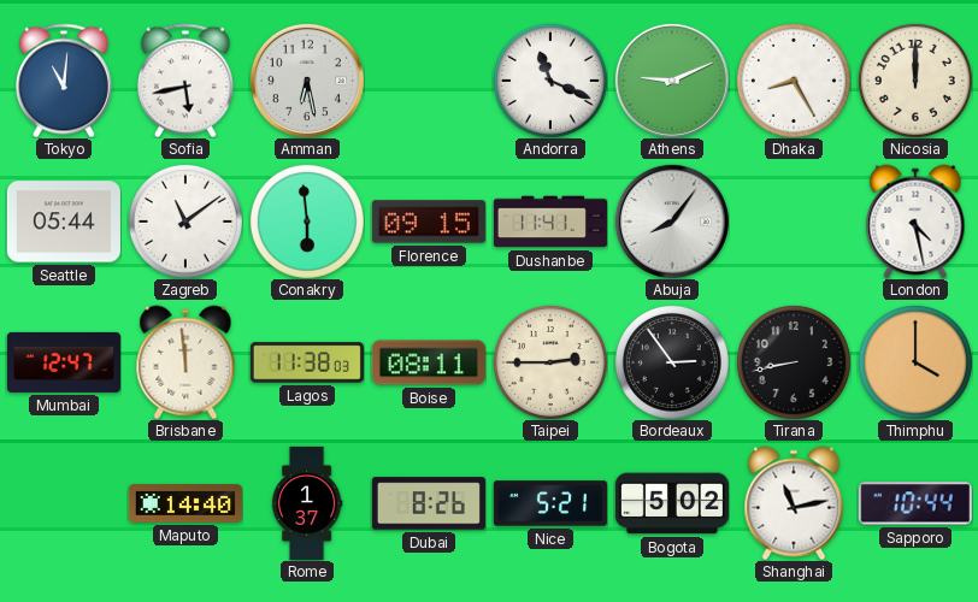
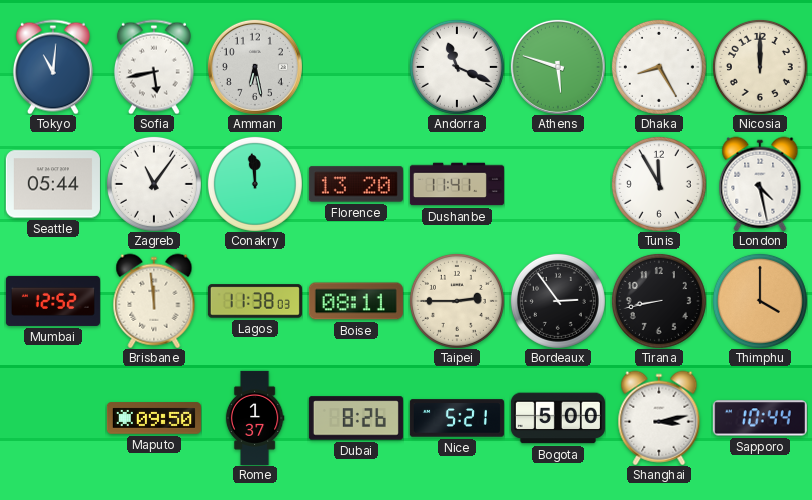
Athens: 9:11 -> 5:48
Zagreb: 11:09 -> 11:06
Conakry: 5:59 -> 11:59
Florence: 09:15 -> 13:20
Abuja: 8:06 -> none
Tunis: none -> 11:55
Mumbai: 12:47 -> 12:52
Maputo: 14:40 -> 09:50
Bogota: 5:02 -> 5:00
Shanghai: 11:13 -> 3:13
